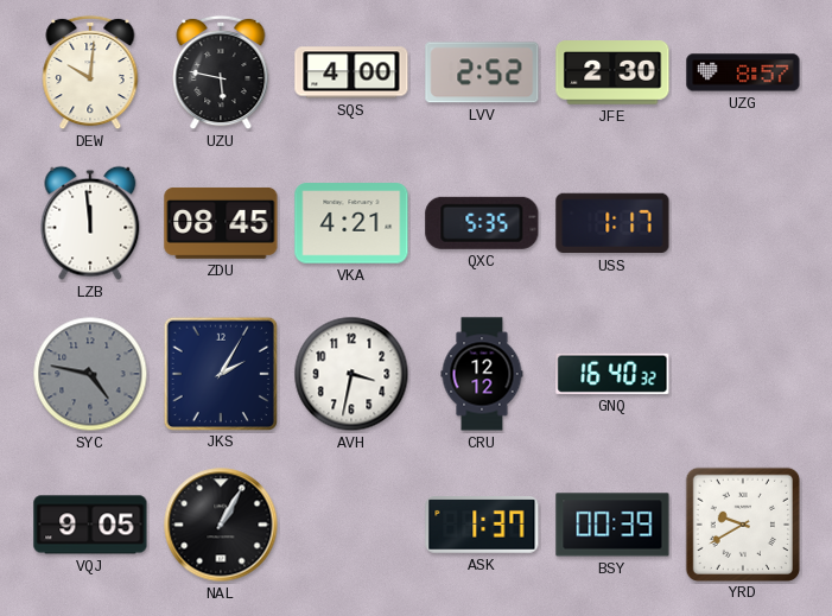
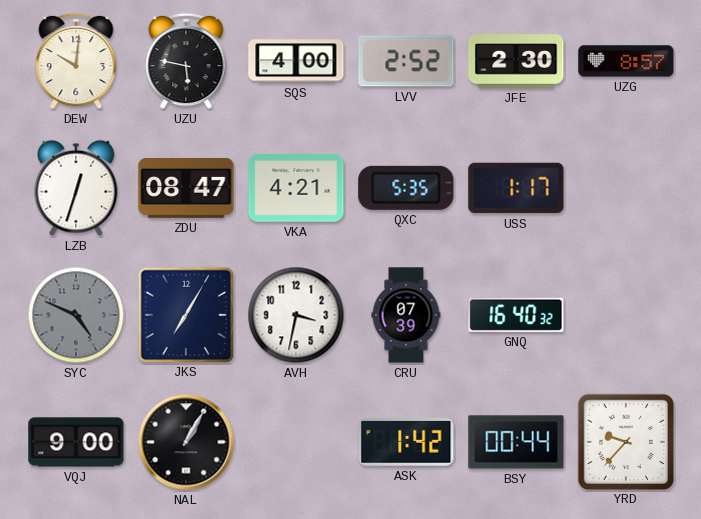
LZB: 11:59 -> 12:33
ZDU: 08:45 -> 08:47
SYC: 4:47 -> 4:49
JKS: 2:05 -> 7:05
CRU: 12:12 -> 07:39
VQJ: 9:05 -> 9:00
ASK: 1:37 -> 1:42
BSY: 00:39 -> 00:44
YRD: 9:40 -> 9:37
